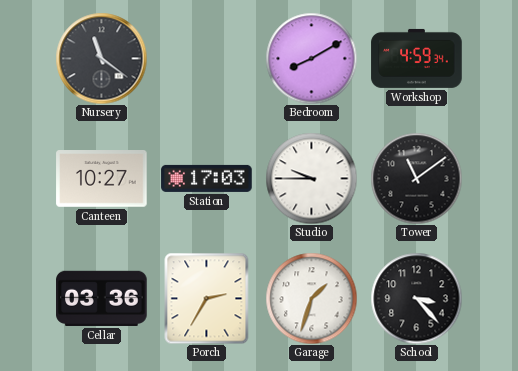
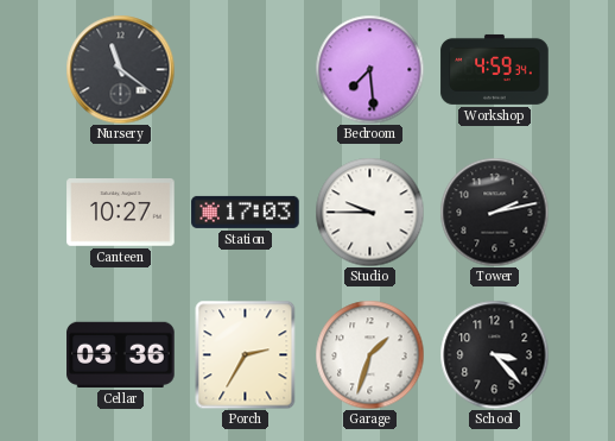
Bedroom: 8:10 -> 7:29
Tower: 11:09 -> 2:13
